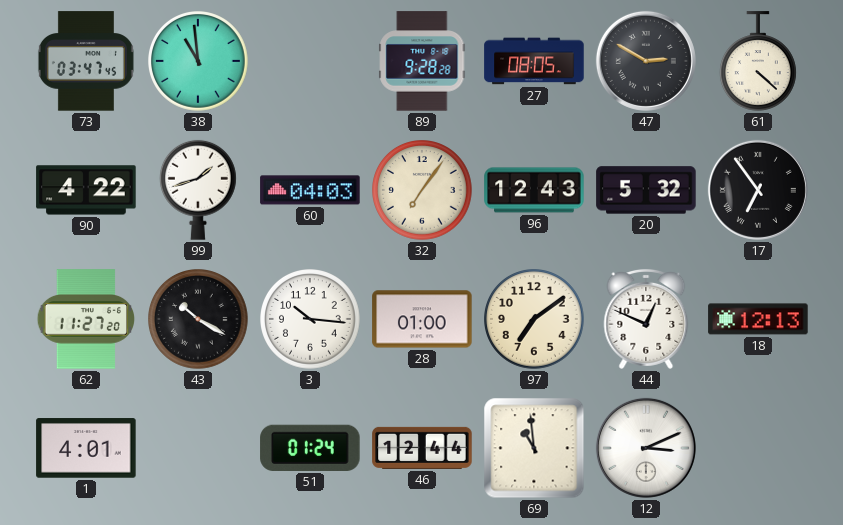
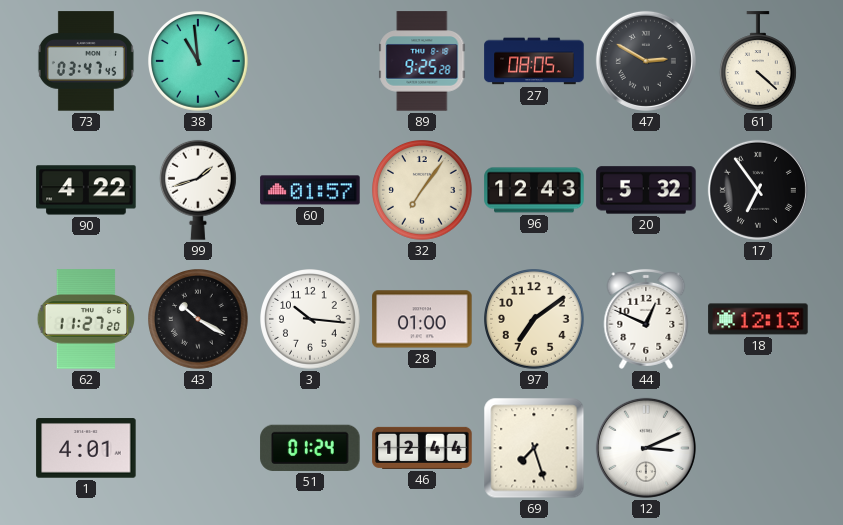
89: 9:28 -> 9:25
60: 04:03 -> 01:57
69: 10:59 -> 7:27
